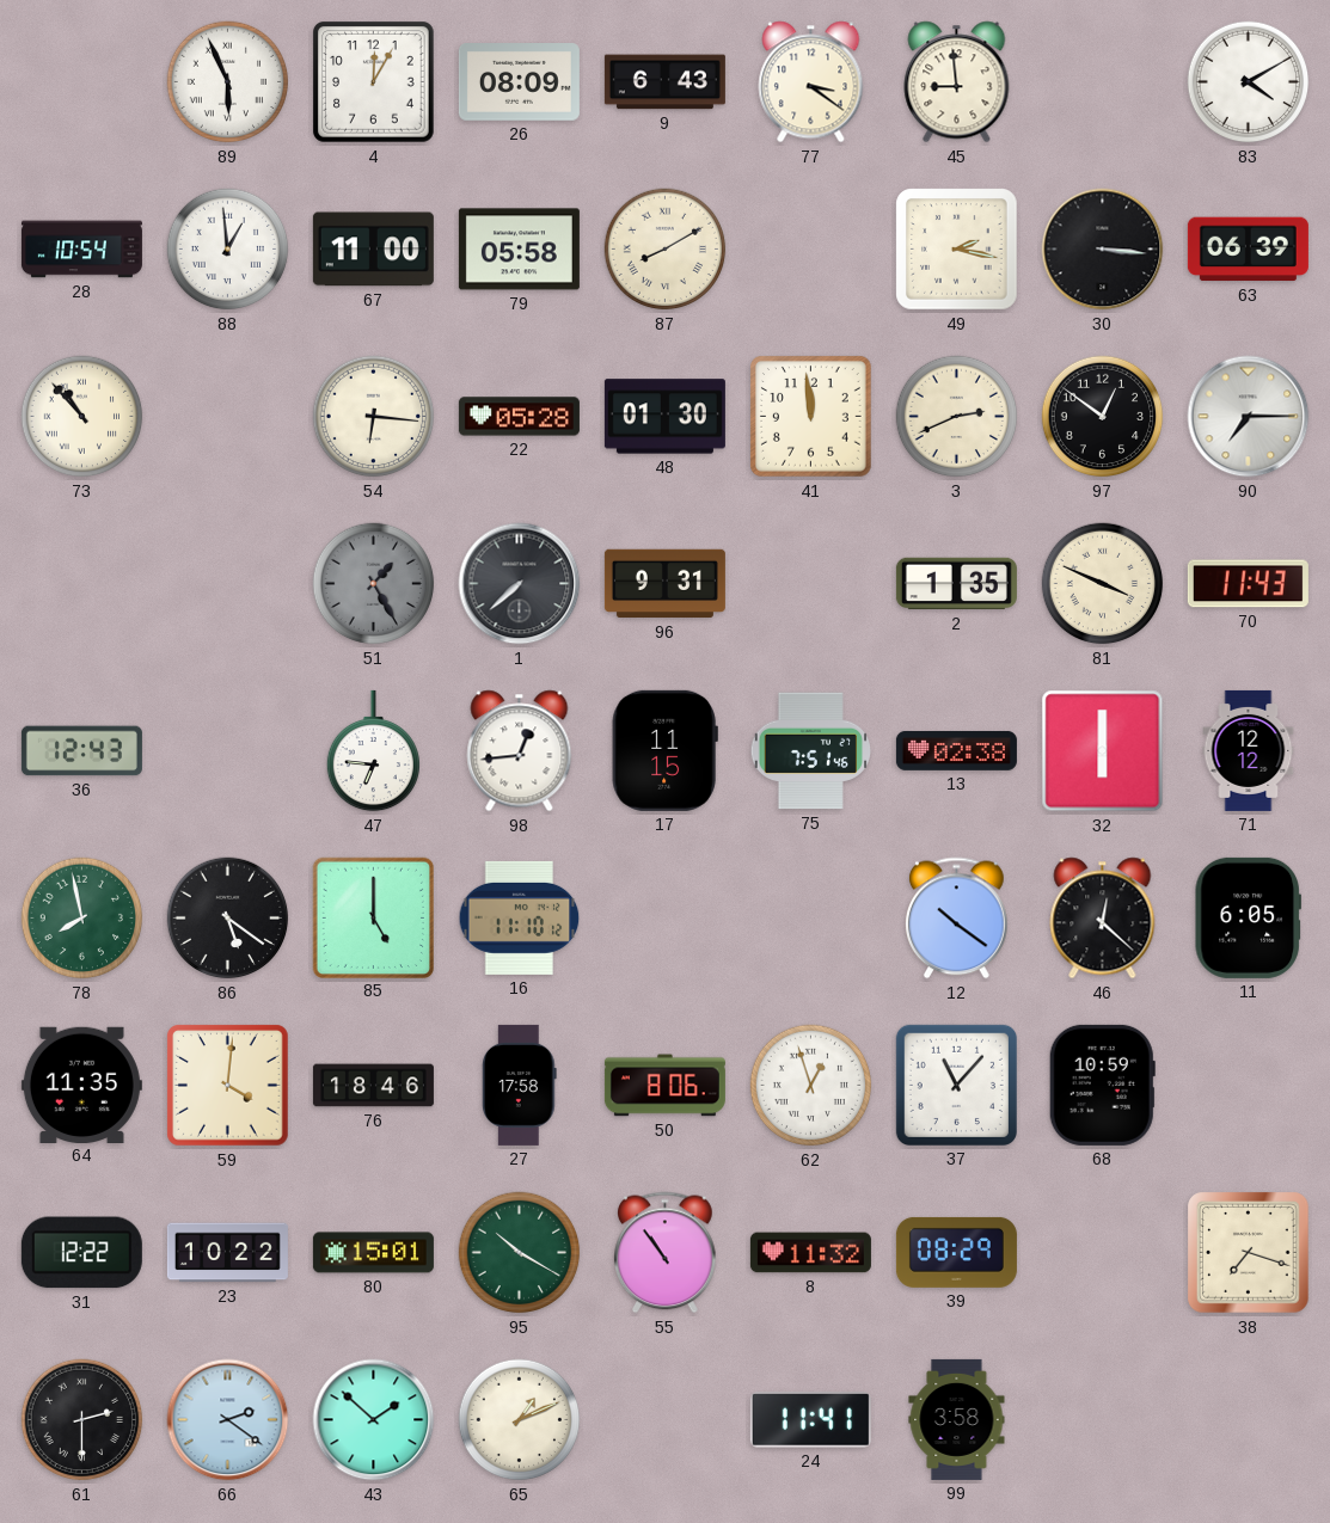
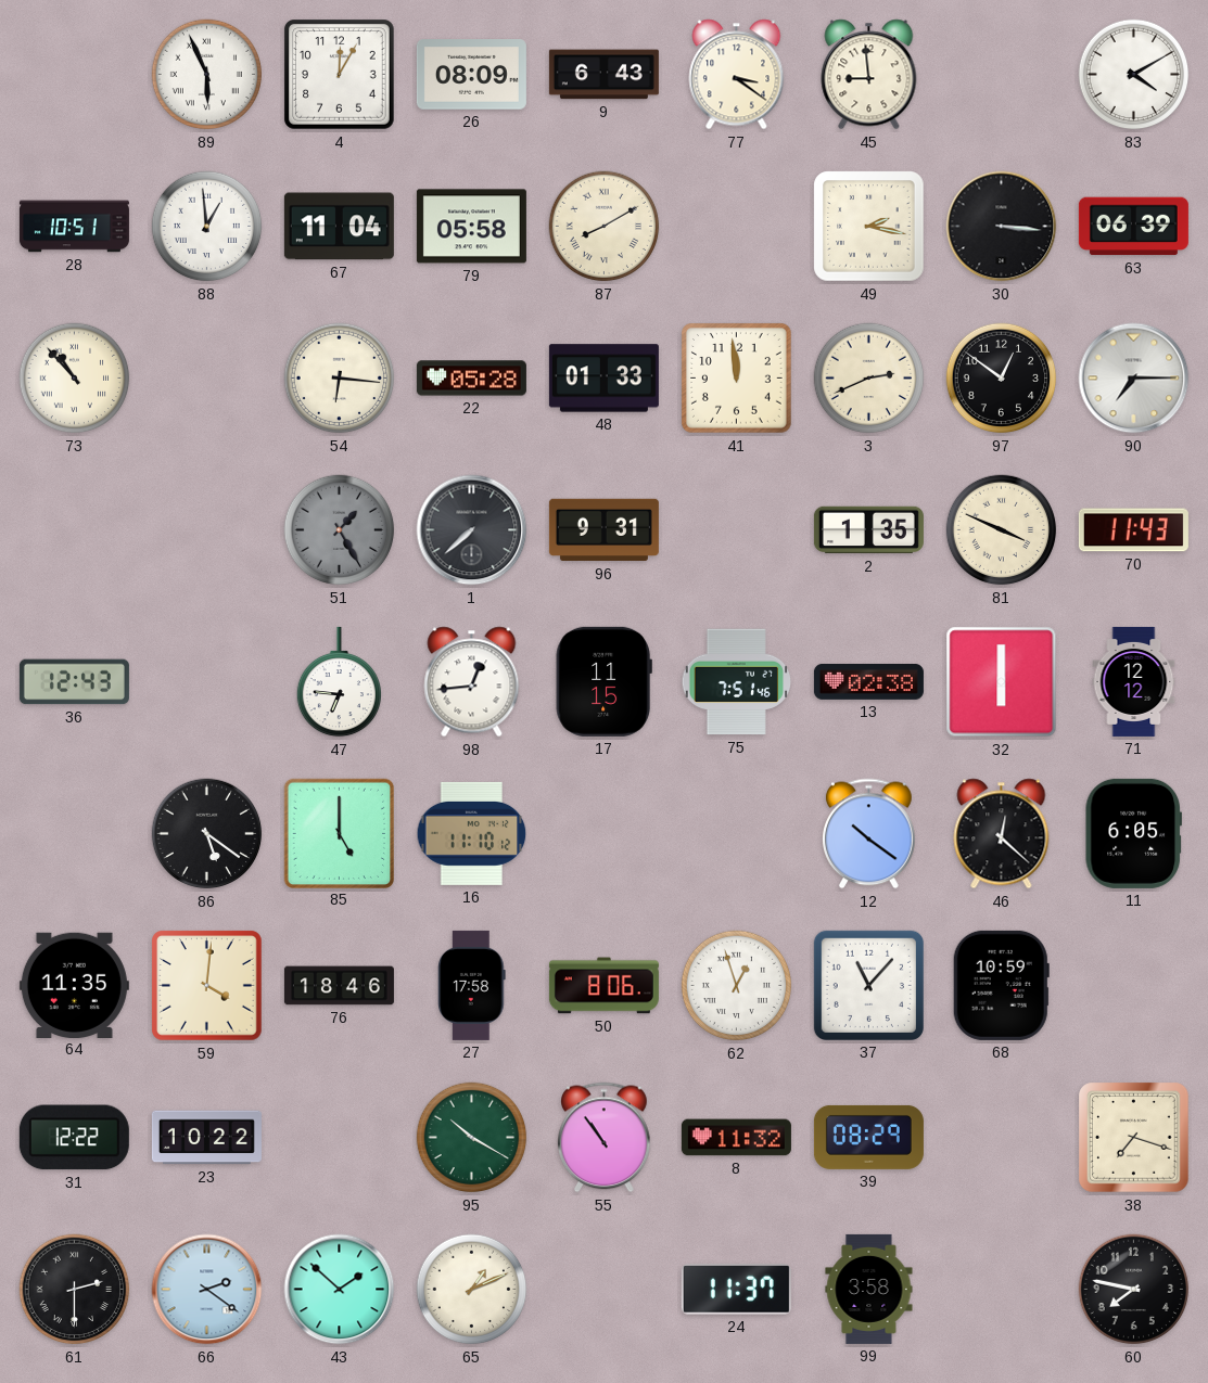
28: 10:54 -> 10:51
67: 11:00 -> 11:04
48: 01:30 -> 01:33
78: 7:58 -> none
80: 15:01 -> none
24: 11:41 -> 11:37
60: none -> 7:47
